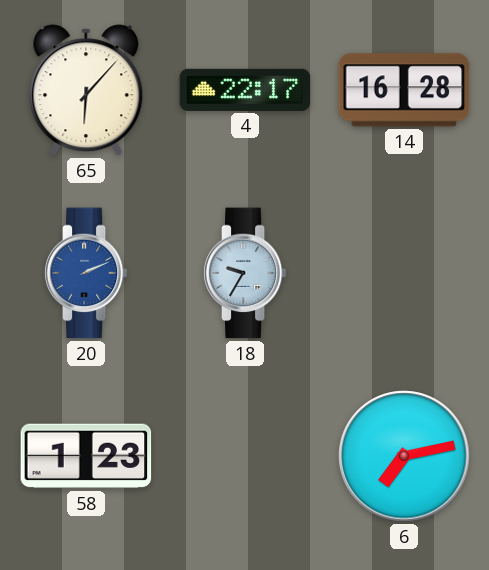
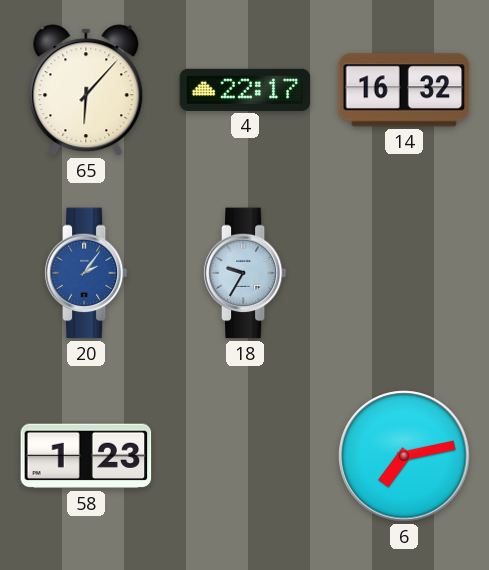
14: 16:28 -> 16:32
20: 2:11 -> 2:06
